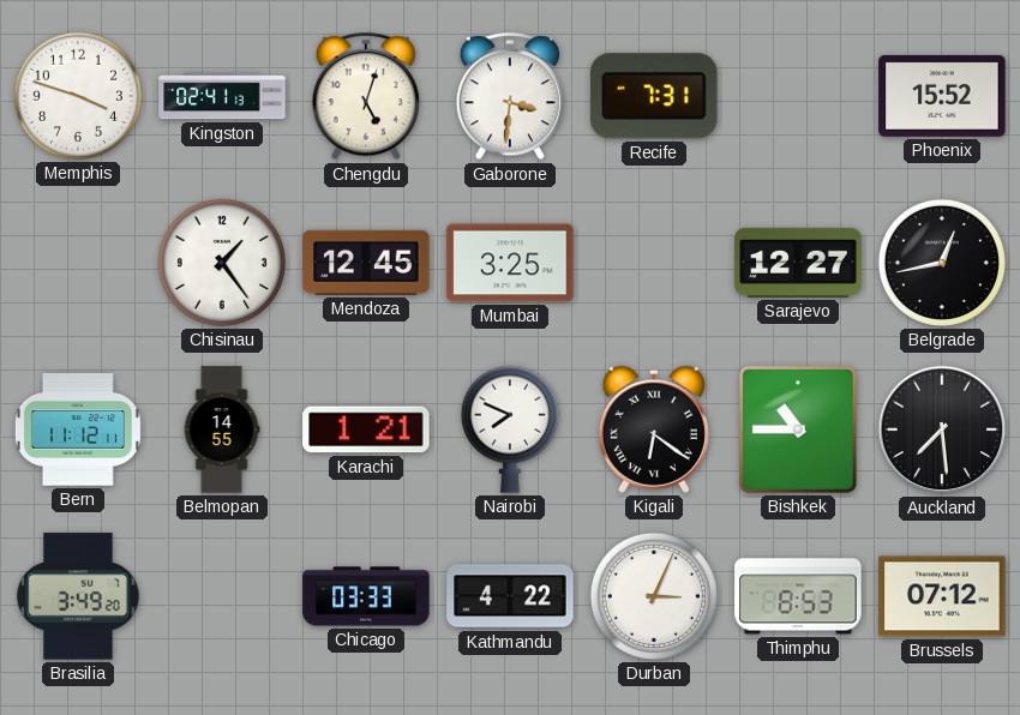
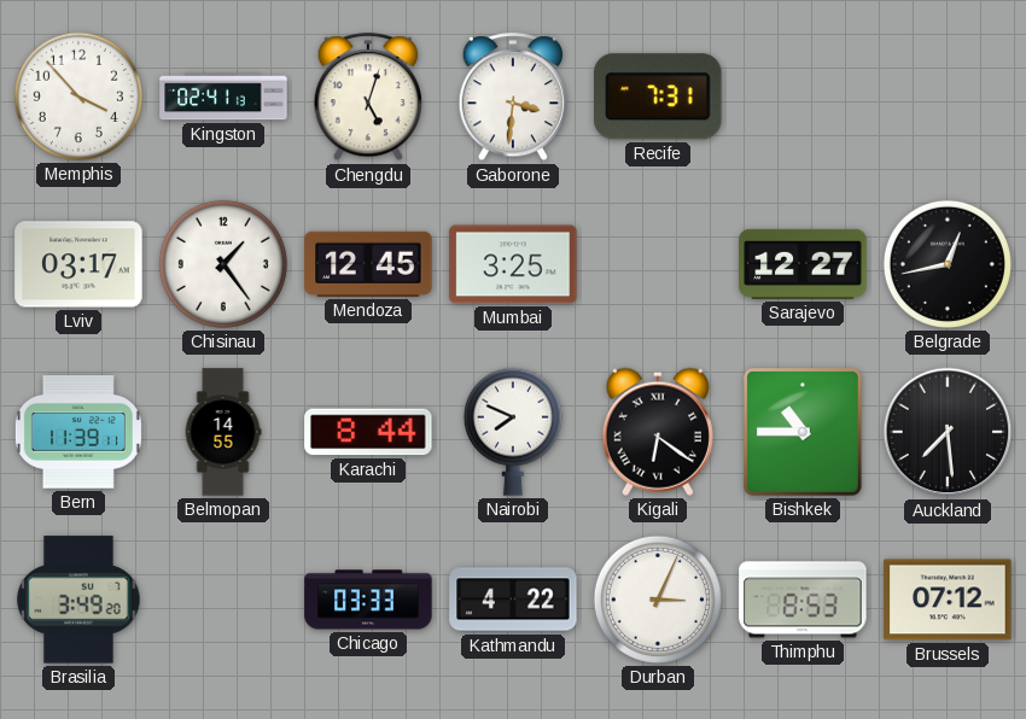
Memphis: 3:48 -> 3:53
Phoenix: 15:52 -> none
Lviv: none -> 03:17
Bern: 11:12 -> 11:39
Karachi: 1:21 -> 8:44
